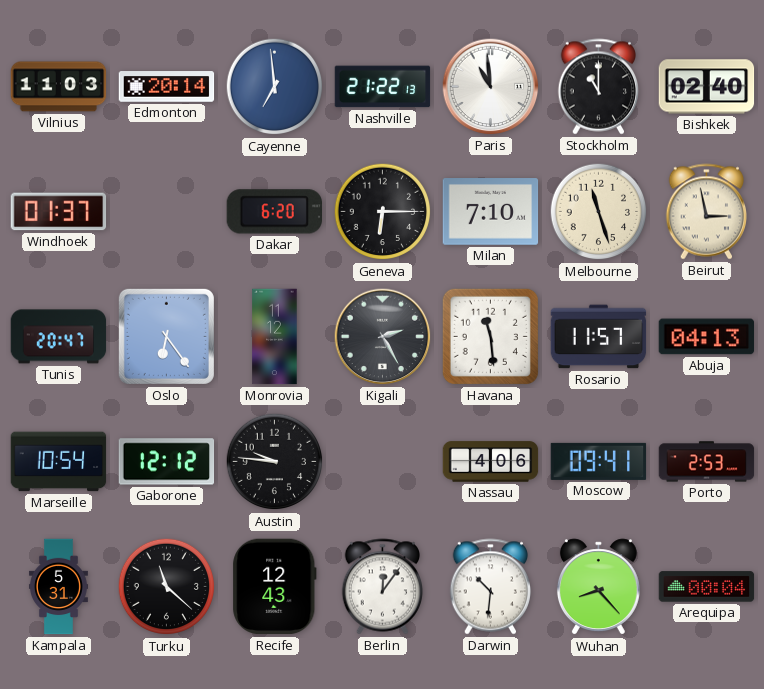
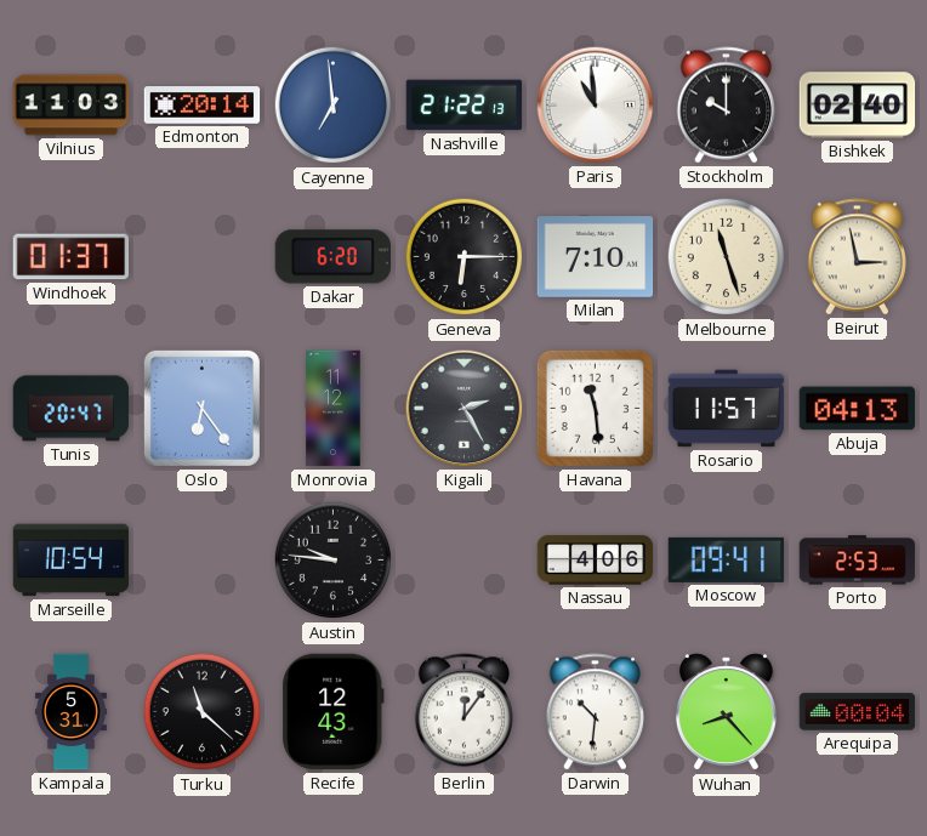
Stockholm: 11:00 -> 10:00
Gaborone: 12:12 -> none
